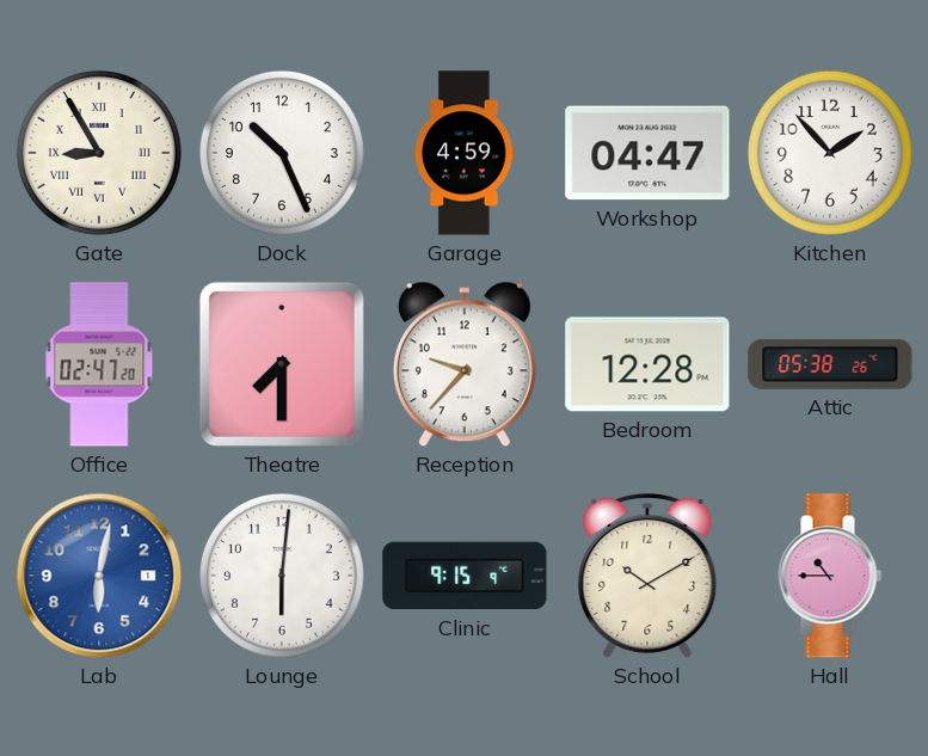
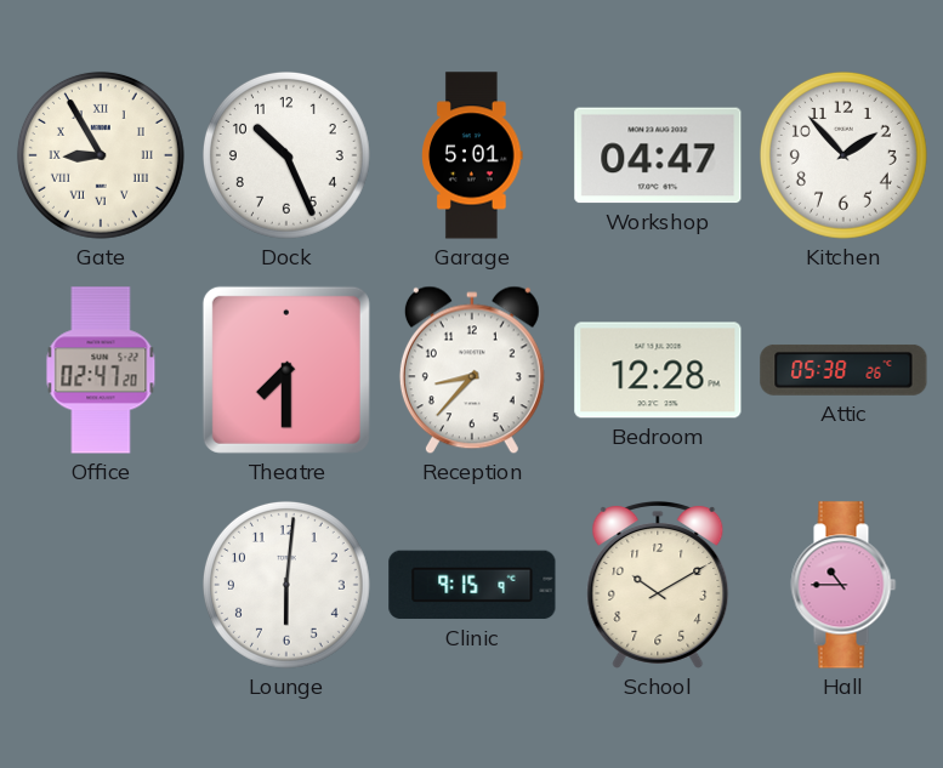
Garage: 4:59 -> 5:01
Reception: 9:37 -> 8:37
Lab: 6:02 -> none
